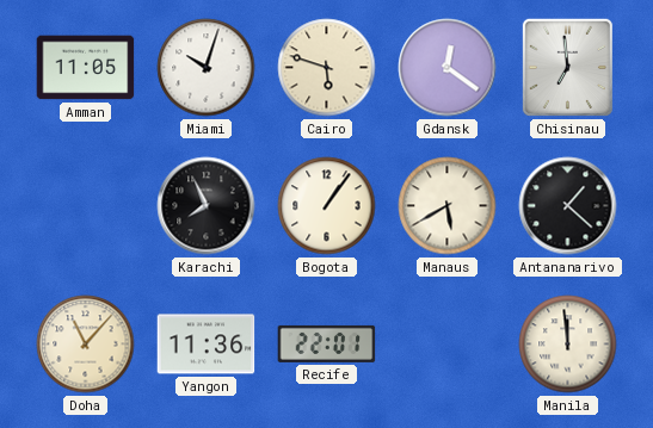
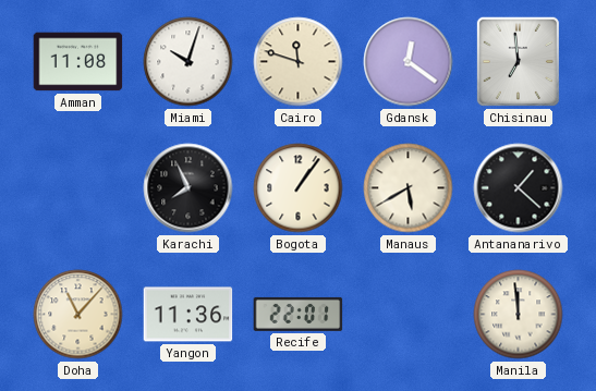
Amman: 11:05 -> 11:08
Cairo: 5:48 -> 11:48
